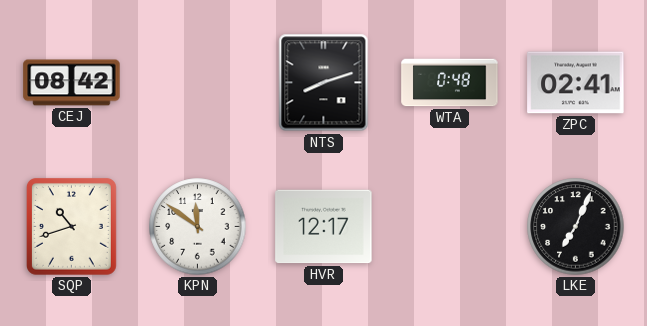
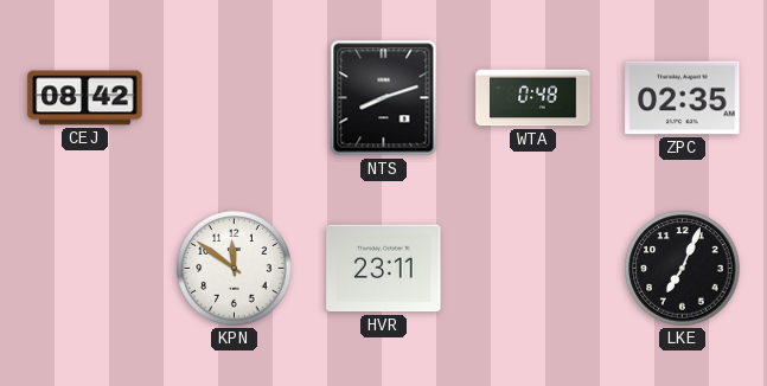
ZPC: 02:41 -> 02:35
SQP: 10:42 -> none
HVR: 12:17 -> 23:11
